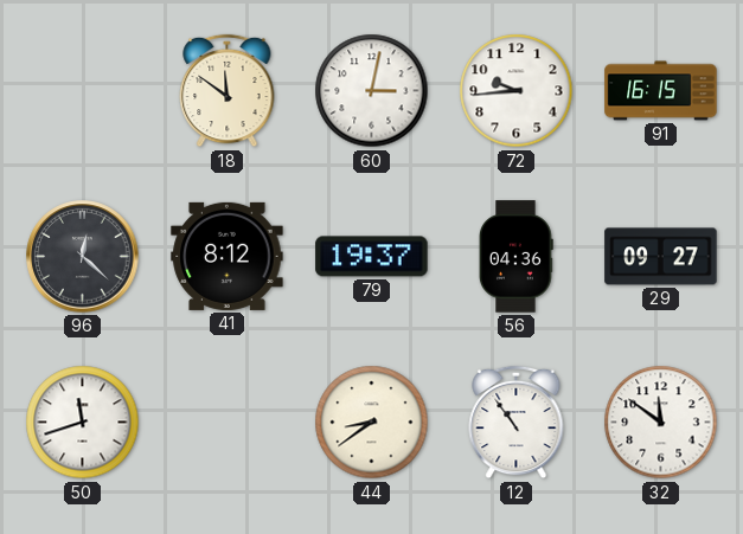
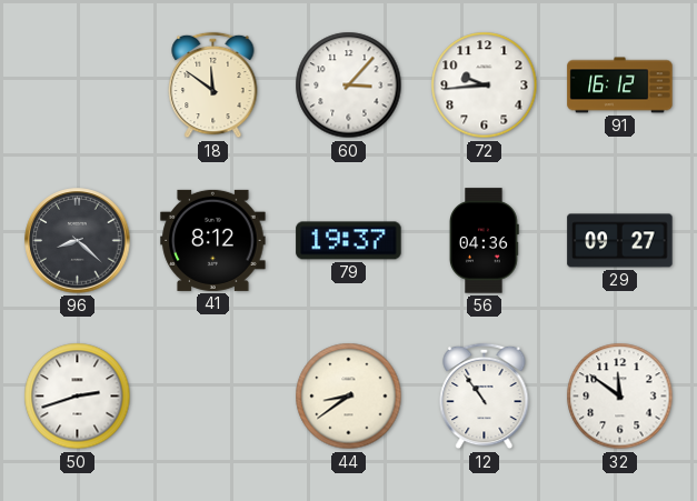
60: 3:02 -> 3:07
91: 16:15 -> 16:12
96: 12:22 -> 8:22
50: 11:42 -> 2:42
